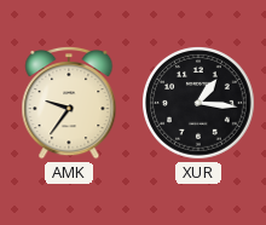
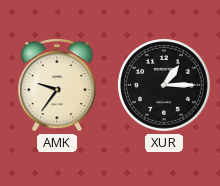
XUR: 1:16 -> 1:15
